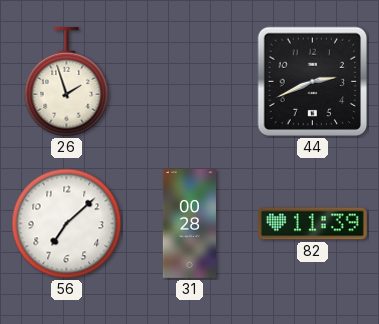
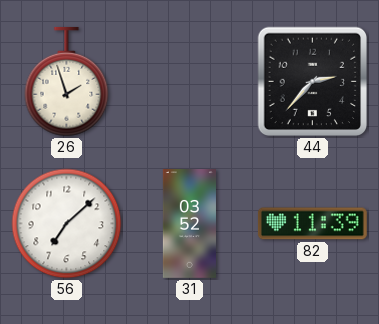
44: 2:41 -> 2:37
31: 00:28 -> 03:52
